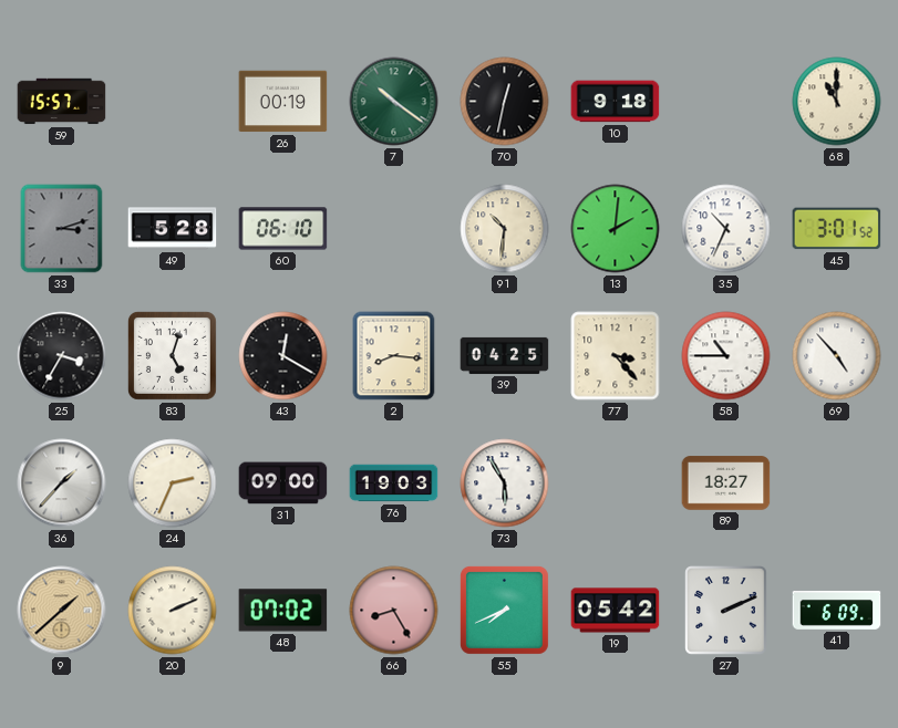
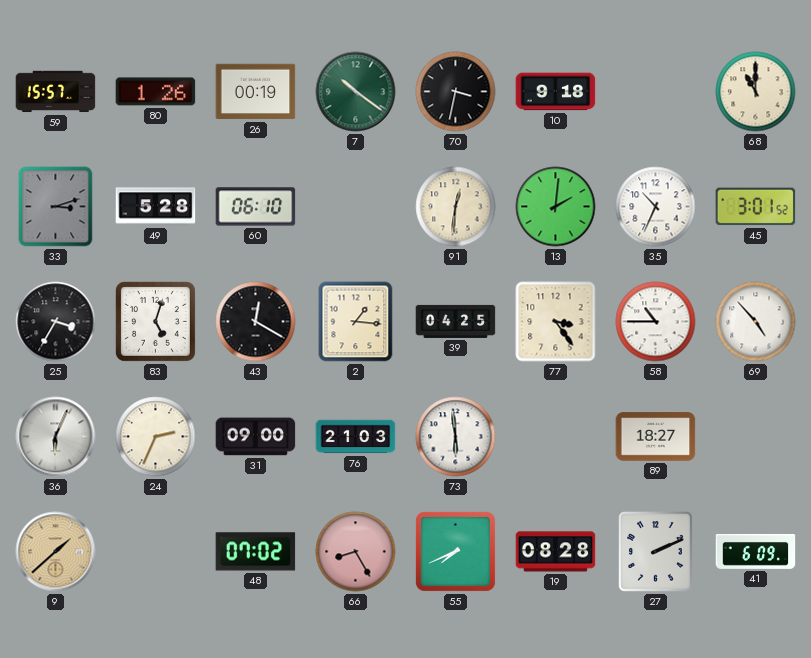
80: none -> 1:26
70: 12:32 -> 3:32
91: 10:31 -> 12:31
2: 8:16 -> 1:16
77: 3:23 -> 3:24
36: 1:37 -> 6:04
76: 19:03 -> 21:03
73: 5:55 -> 5:59
20: 2:11 -> none
19: 05:42 -> 08:28
